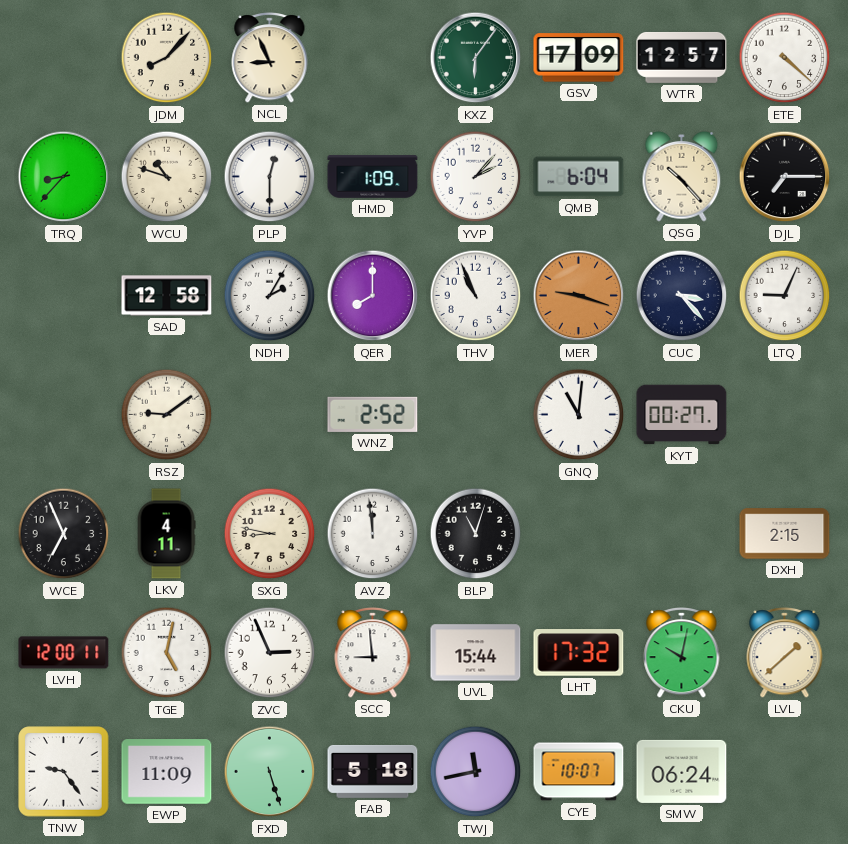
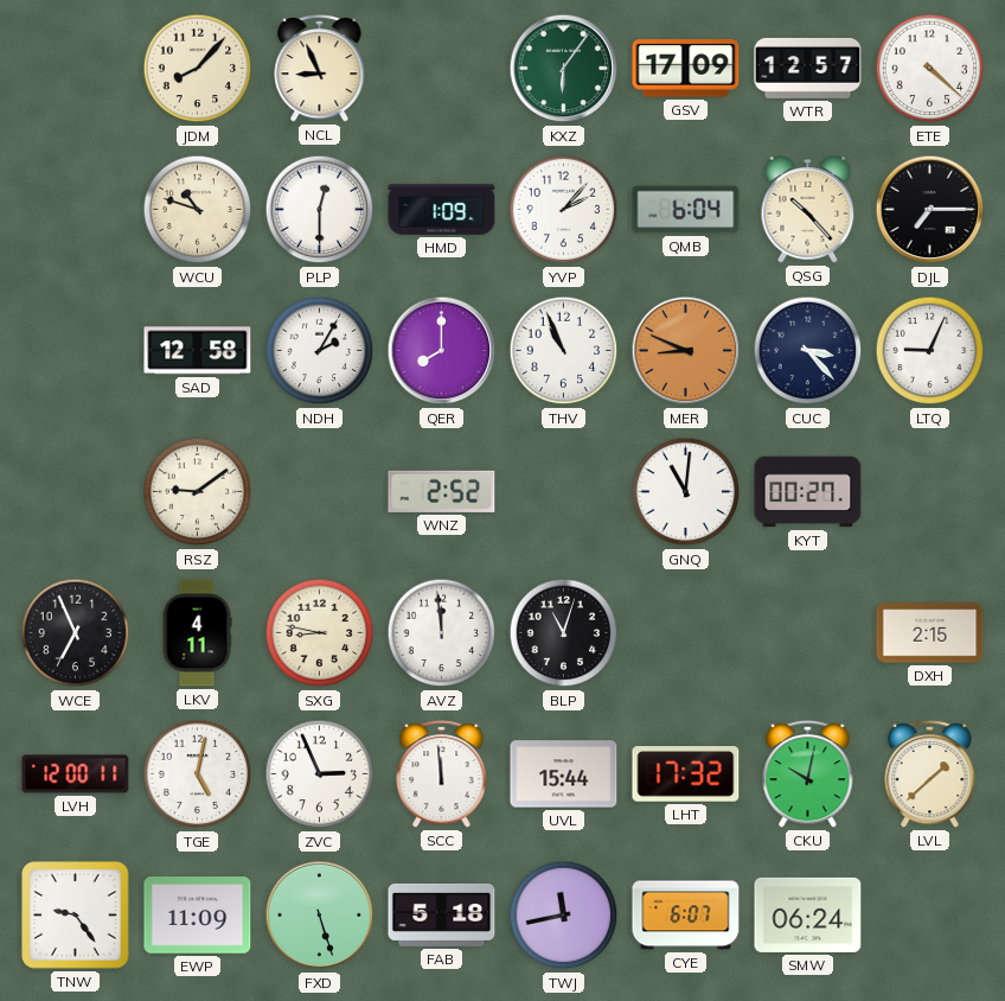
TRQ: 8:37 -> none
MER: 9:18 -> 8:49
SCC: 8:59 -> 11:59
CYE: 10:07 -> 6:07
